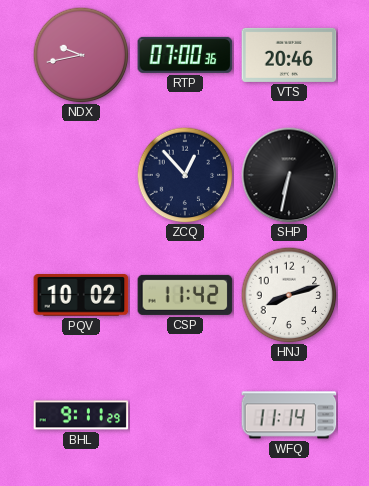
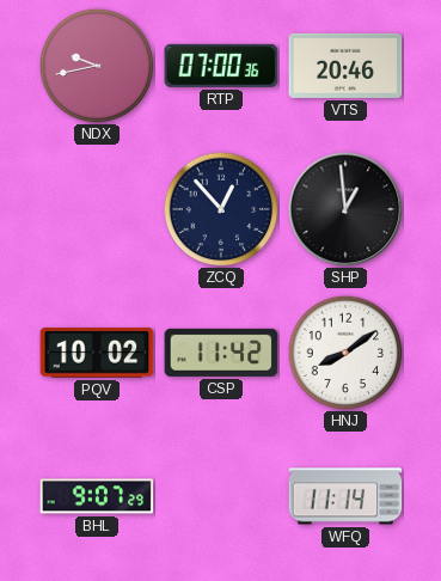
SHP: 6:32 -> 12:59
HNJ: 8:12 -> 8:09
BHL: 9:11 -> 9:07
